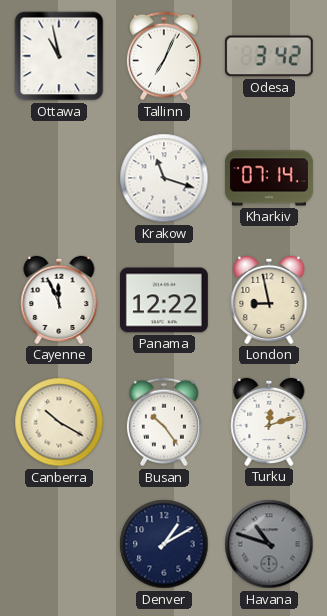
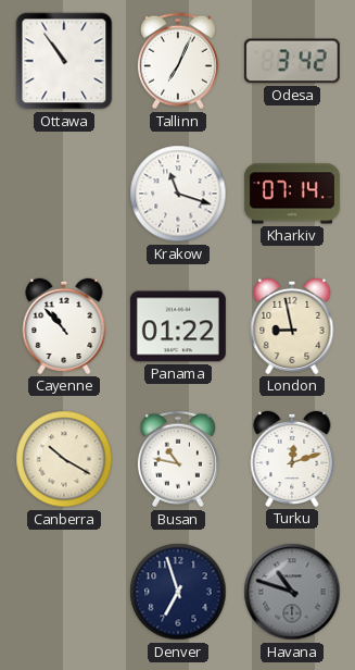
Ottawa: 10:58 -> 10:54
Cayenne: 11:56 -> 10:53
Panama: 12:22 -> 01:22
Busan: 10:24 -> 10:47
Denver: 1:10 -> 6:57
